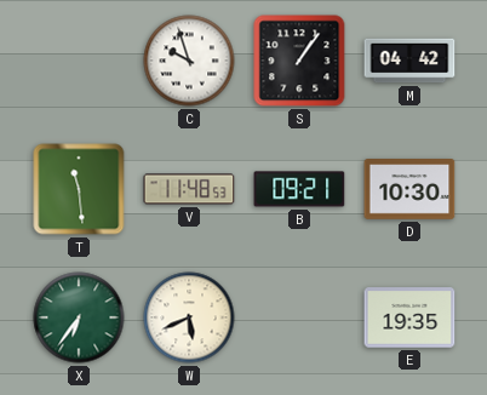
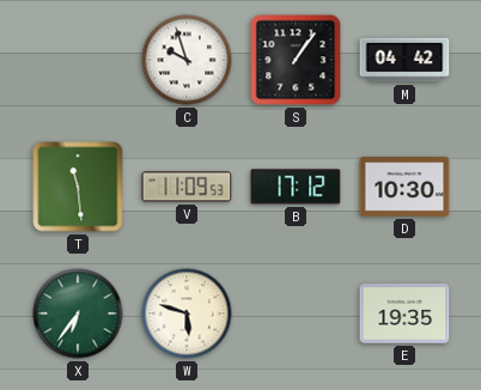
V: 11:48 -> 11:09
B: 09:21 -> 17:12
W: 5:41 -> 5:48
